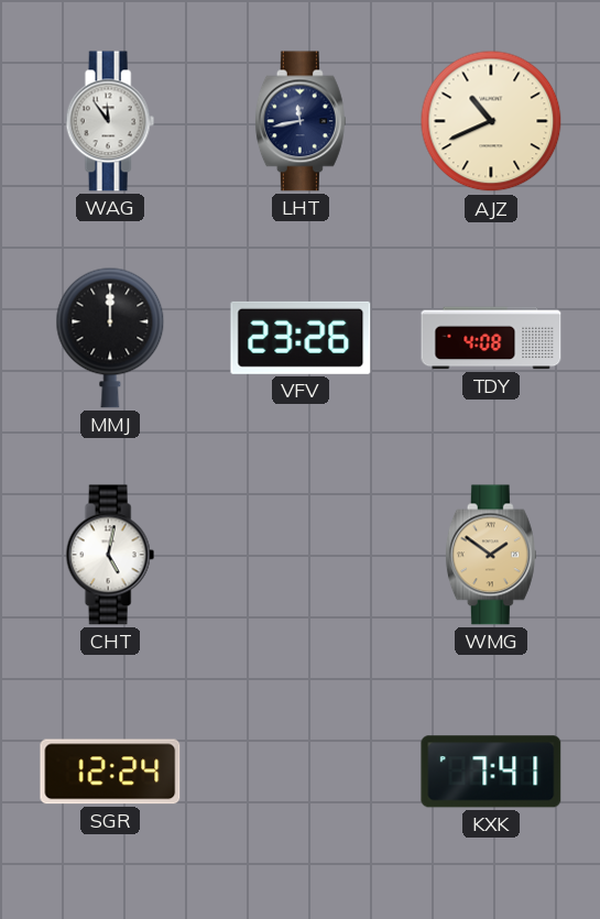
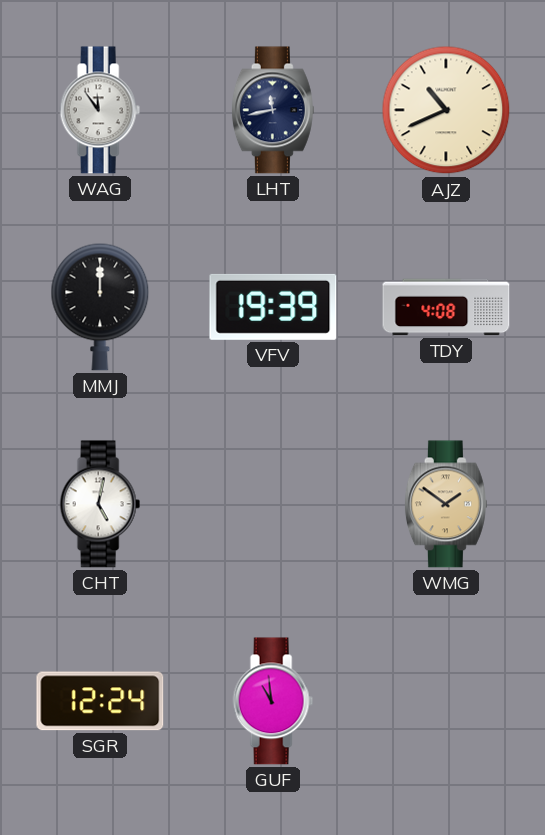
VFV: 23:26 -> 19:39
GUF: none -> 10:59
KXK: 7:41 -> none
